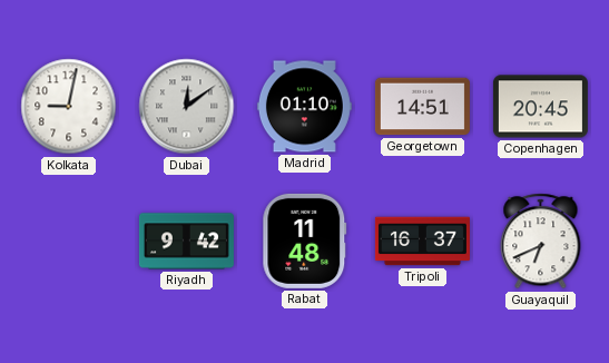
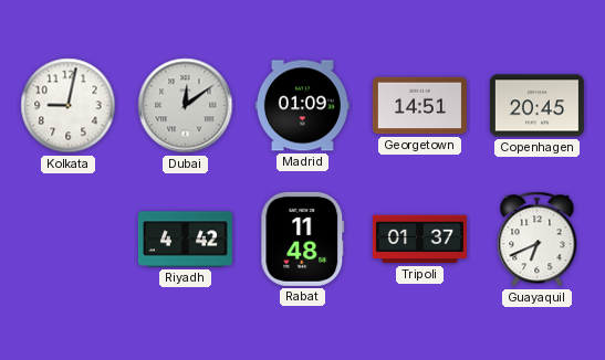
Madrid: 01:10 -> 01:09
Riyadh: 9:42 -> 4:42
Tripoli: 16:37 -> 01:37
